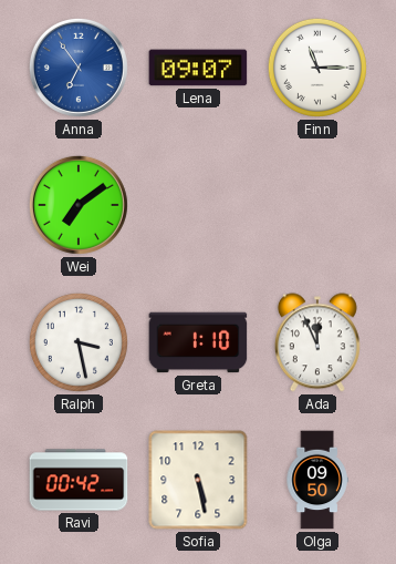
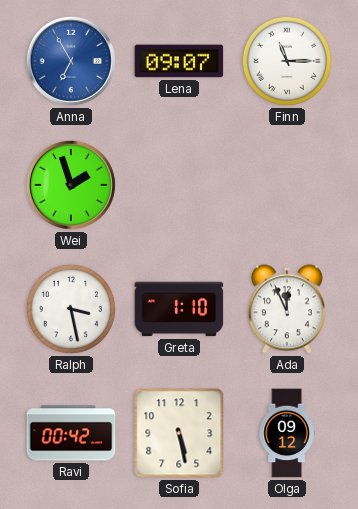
Anna: 6:54 -> 6:55
Wei: 7:09 -> 1:57
Olga: 09:50 -> 09:12
